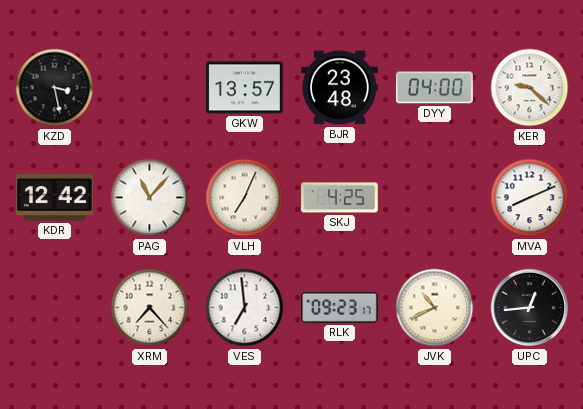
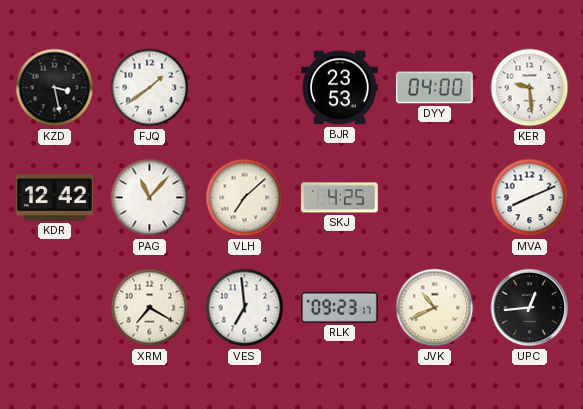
FJQ: none -> 1:39
GKW: 13:57 -> none
BJR: 23:48 -> 23:53
KER: 9:22 -> 9:29
VLH: 7:04 -> 7:08
XRM: 7:23 -> 7:20
